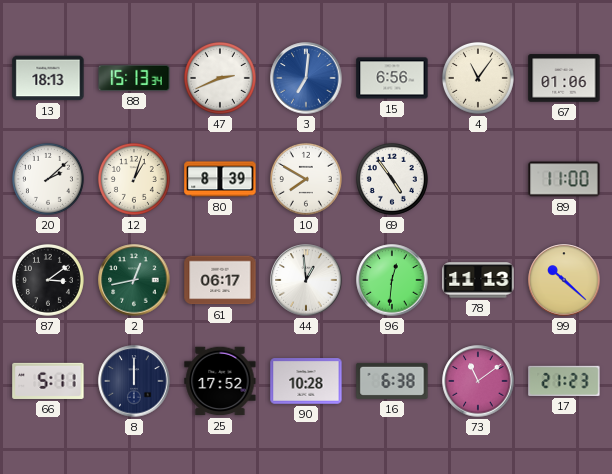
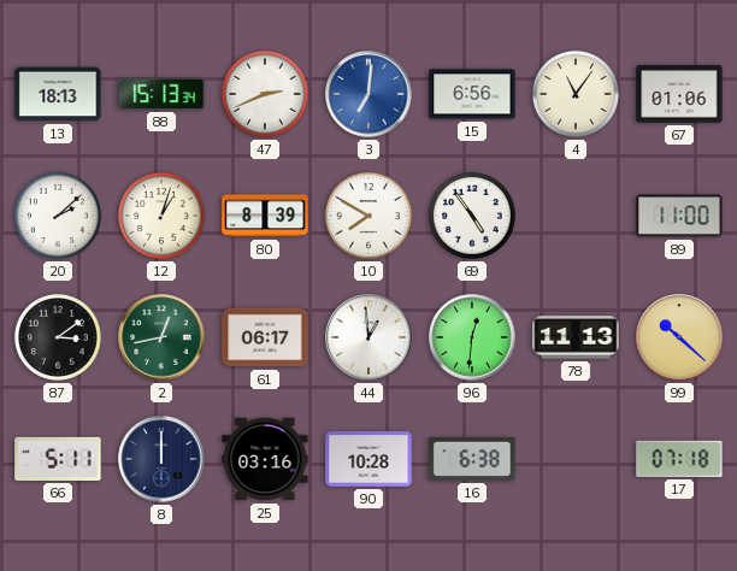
25: 17:52 -> 03:16
73: 11:09 -> none
17: 21:23 -> 07:18
